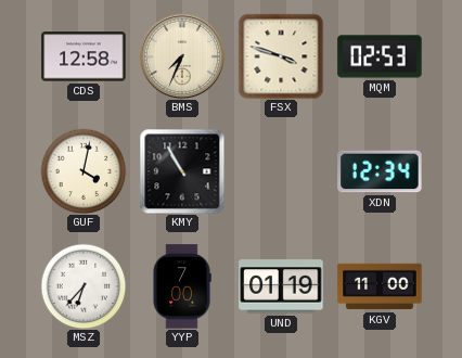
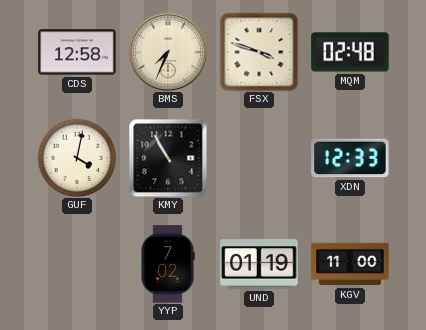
MQM: 02:53 -> 02:48
XDN: 12:34 -> 12:33
MSZ: 6:37 -> none
YYP: 7:00 -> 7:02
